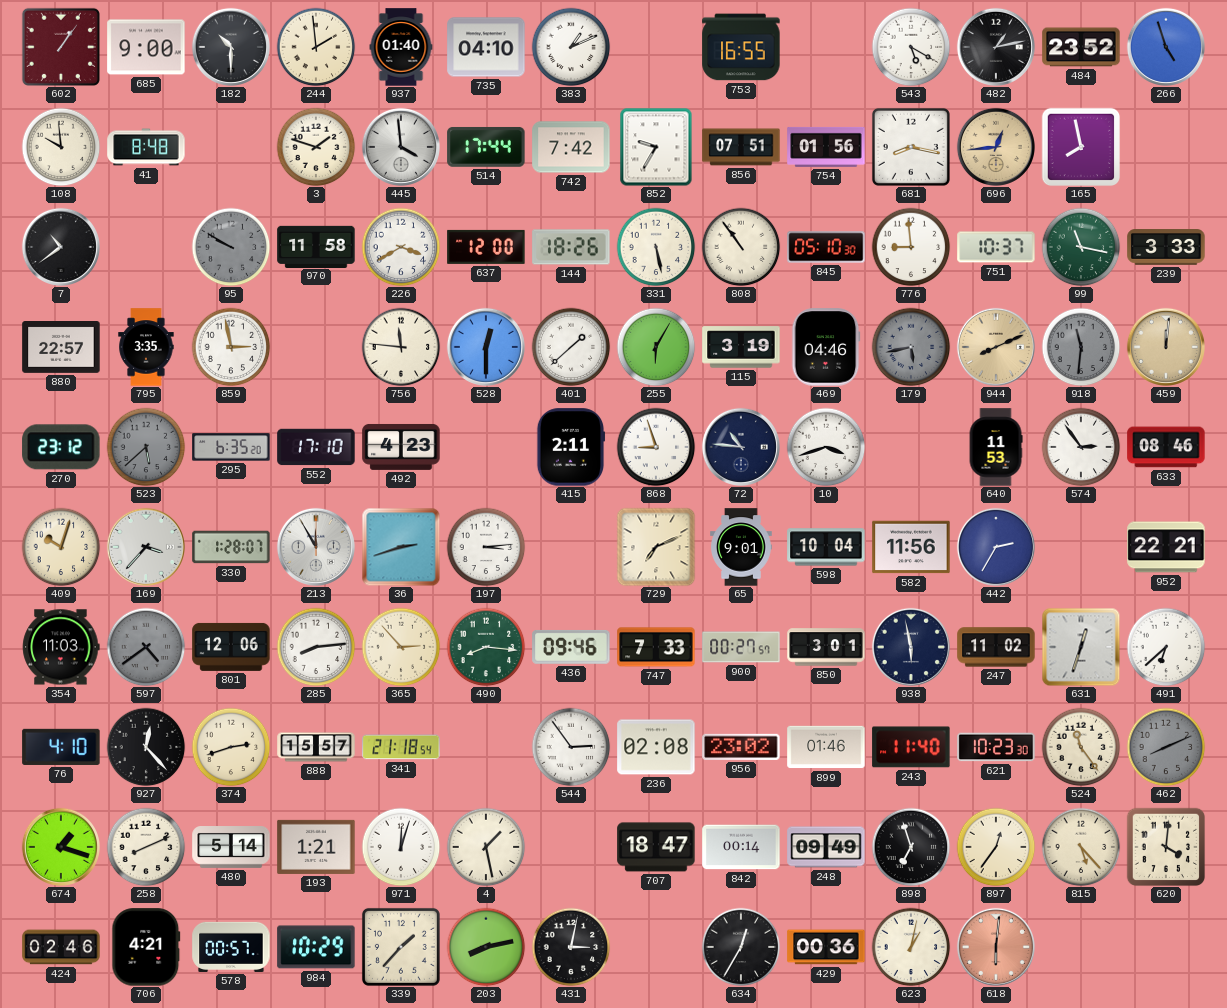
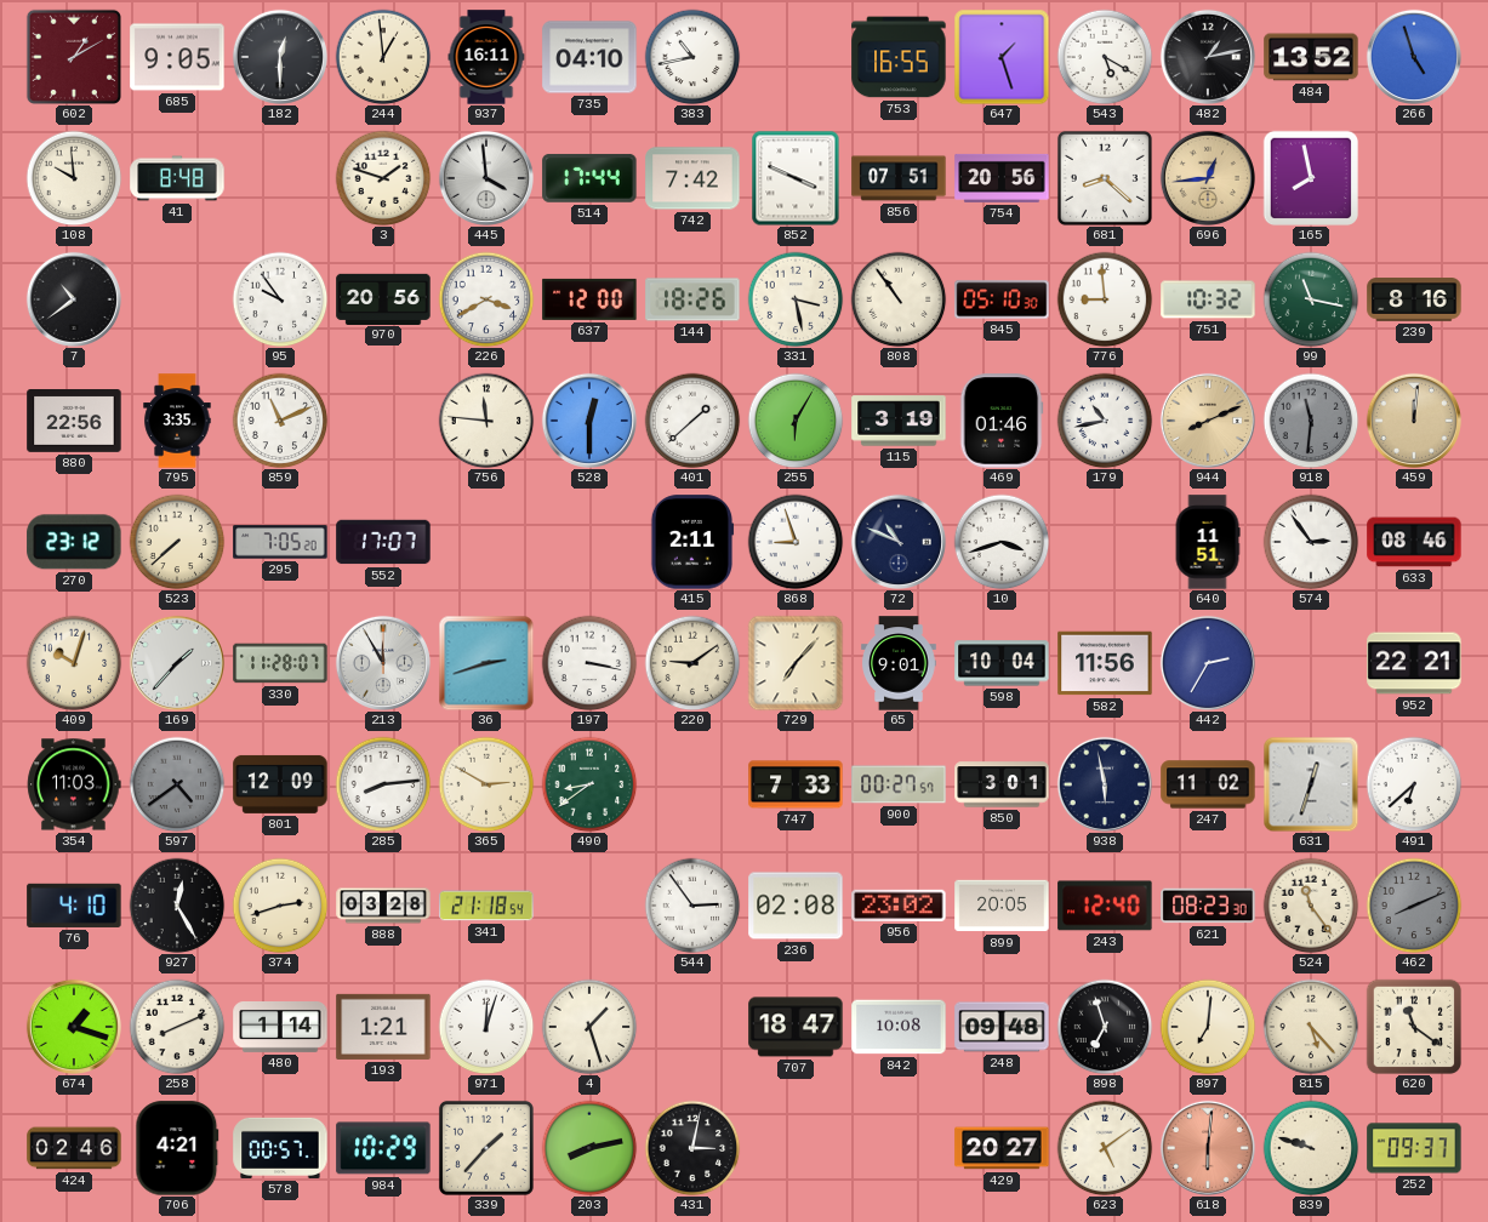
602: 1:06 -> 1:10
685: 9:00 -> 9:05
182: 10:30 -> 12:30
244: 1:59 -> 12:59
937: 01:40 -> 16:11
383: 1:11 -> 10:43
647: none -> 1:27
484: 23:52 -> 13:52
852: 9:35 -> 3:49
754: 01:56 -> 20:56
681: 8:17 -> 8:22
95: 9:50 -> 9:54
95 dial: grey -> white
970: 11:58 -> 20:56
331: 5:28 -> 3:28
751: 10:37 -> 10:32
239: 3:33 -> 8:16
880: 22:57 -> 22:56
859: 2:58 -> 11:11
469: 04:46 -> 01:46
179: 5:43 -> 10:43
179 dial: grey -> white
523: 5:38 -> 7:38
523 dial: grey -> cream
295: 6:35 -> 7:05
552: 17:10 -> 17:07
492: 4:23 -> none
72: 10:46 -> 10:49
640: 11:53 -> 11:51
169: 3:37 -> 1:37
330: 1:28 -> 11:28
197: 3:14 -> 3:17
220: none -> 9:09
729: 7:11 -> 7:07
801: 12:06 -> 12:09
365: 2:53 -> 2:50
490: 8:16 -> 8:39
436: 09:46 -> none
927: 12:23 -> 12:25
888: 15:57 -> 03:28
899: 01:46 -> 20:05
243: 11:40 -> 12:40
621: 10:23 -> 08:23
480: 5:14 -> 1:14
4: 1:28 -> 1:27
842: 00:14 -> 10:08
248: 09:49 -> 09:48
897: 12:36 -> 7:01
620: 4:01 -> 11:21
634: 12:35 -> none
429: 00:36 -> 20:27
623: 1:02 -> 5:09
839: none -> 9:48
252: none -> 09:37
